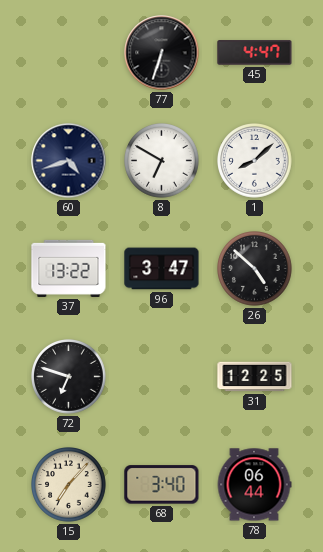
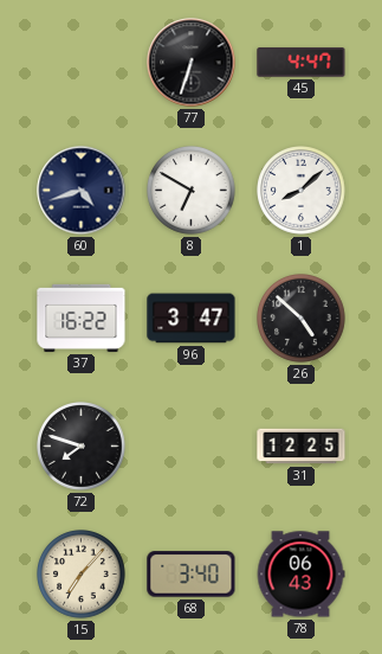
37: 13:22 -> 16:22
72: 6:48 -> 7:48
78: 06:44 -> 06:43
